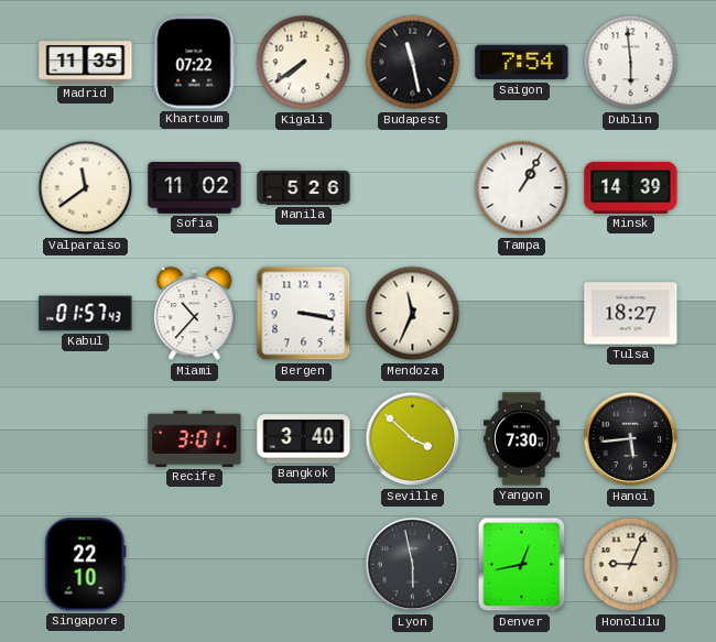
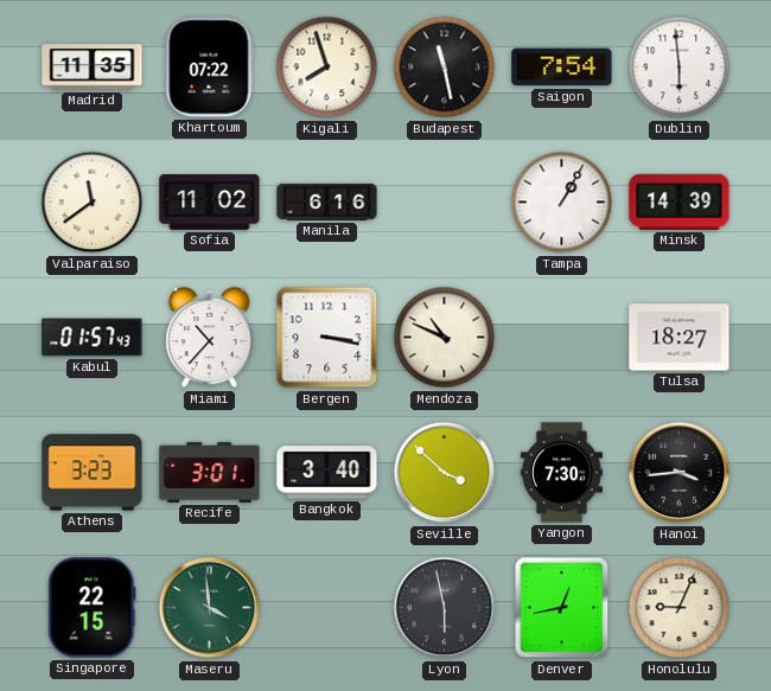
Kigali: 7:39 -> 7:57
Manila: 5:26 -> 6:16
Mendoza: 11:34 -> 10:49
Athens: none -> 3:23
Hanoi: 5:44 -> 3:44
Singapore: 22:10 -> 22:15
Maseru: none -> 3:59
